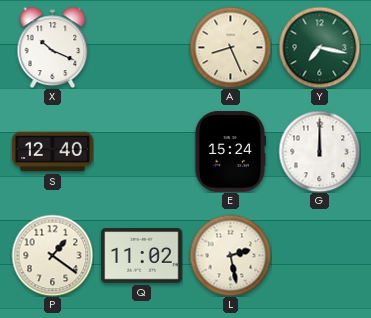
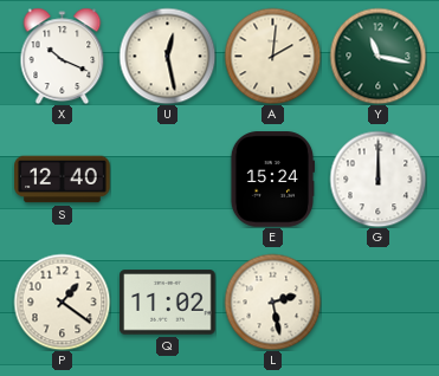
U: none -> 12:28
A: 8:26 -> 2:01
Y: 7:17 -> 11:17
